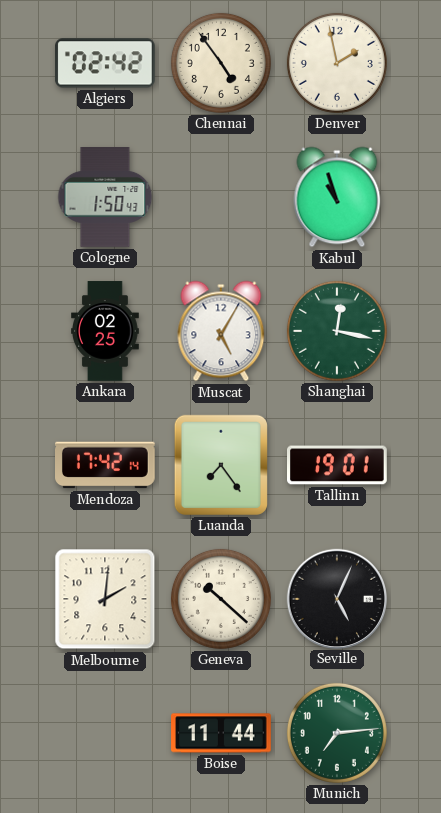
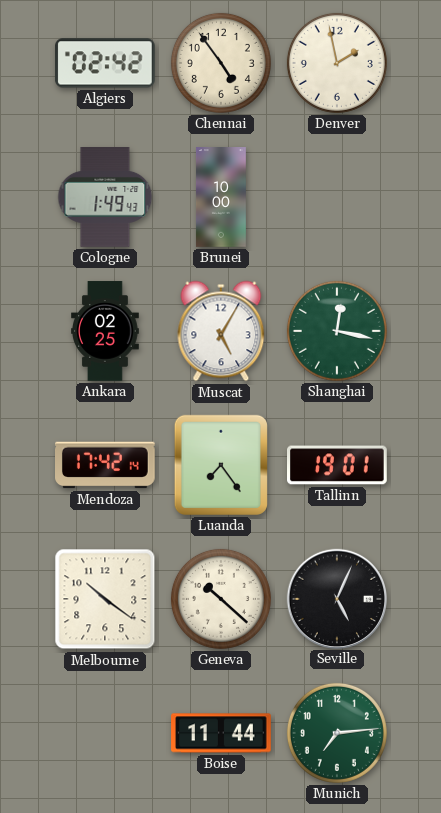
Cologne: 1:50 -> 1:49
Brunei: none -> 10:00
Kabul: 10:57 -> none
Melbourne: 2:01 -> 10:21
